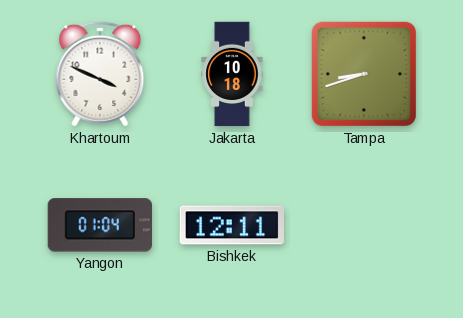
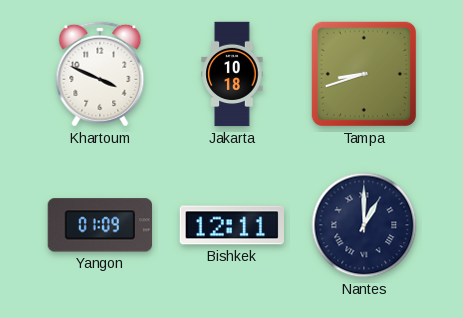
Yangon: 01:04 -> 01:09
Nantes: none -> 1:00
